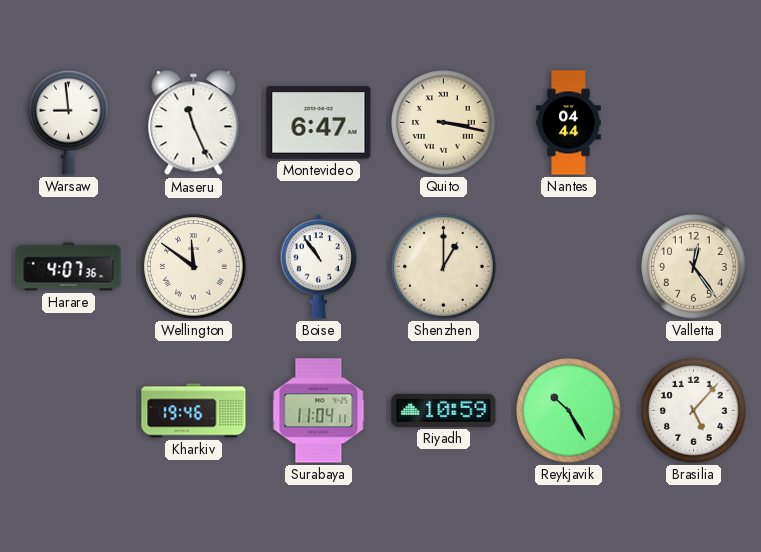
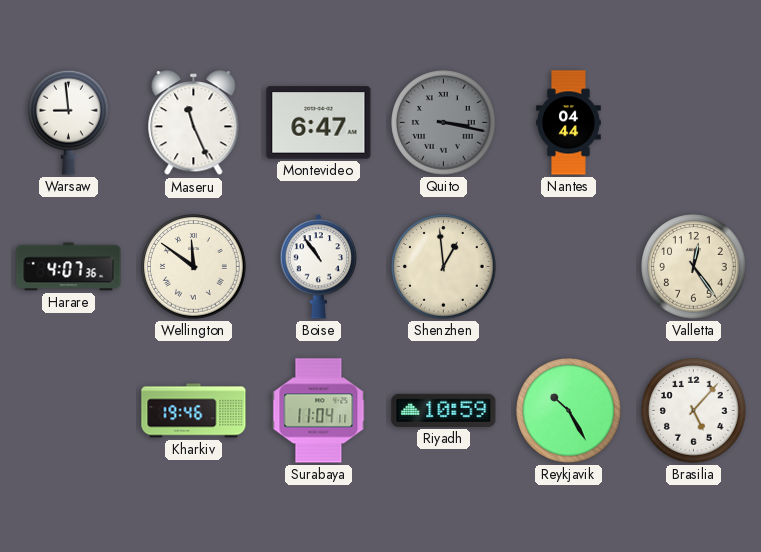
Quito dial: cream -> grey
Shenzhen: 1:00 -> 12:59
